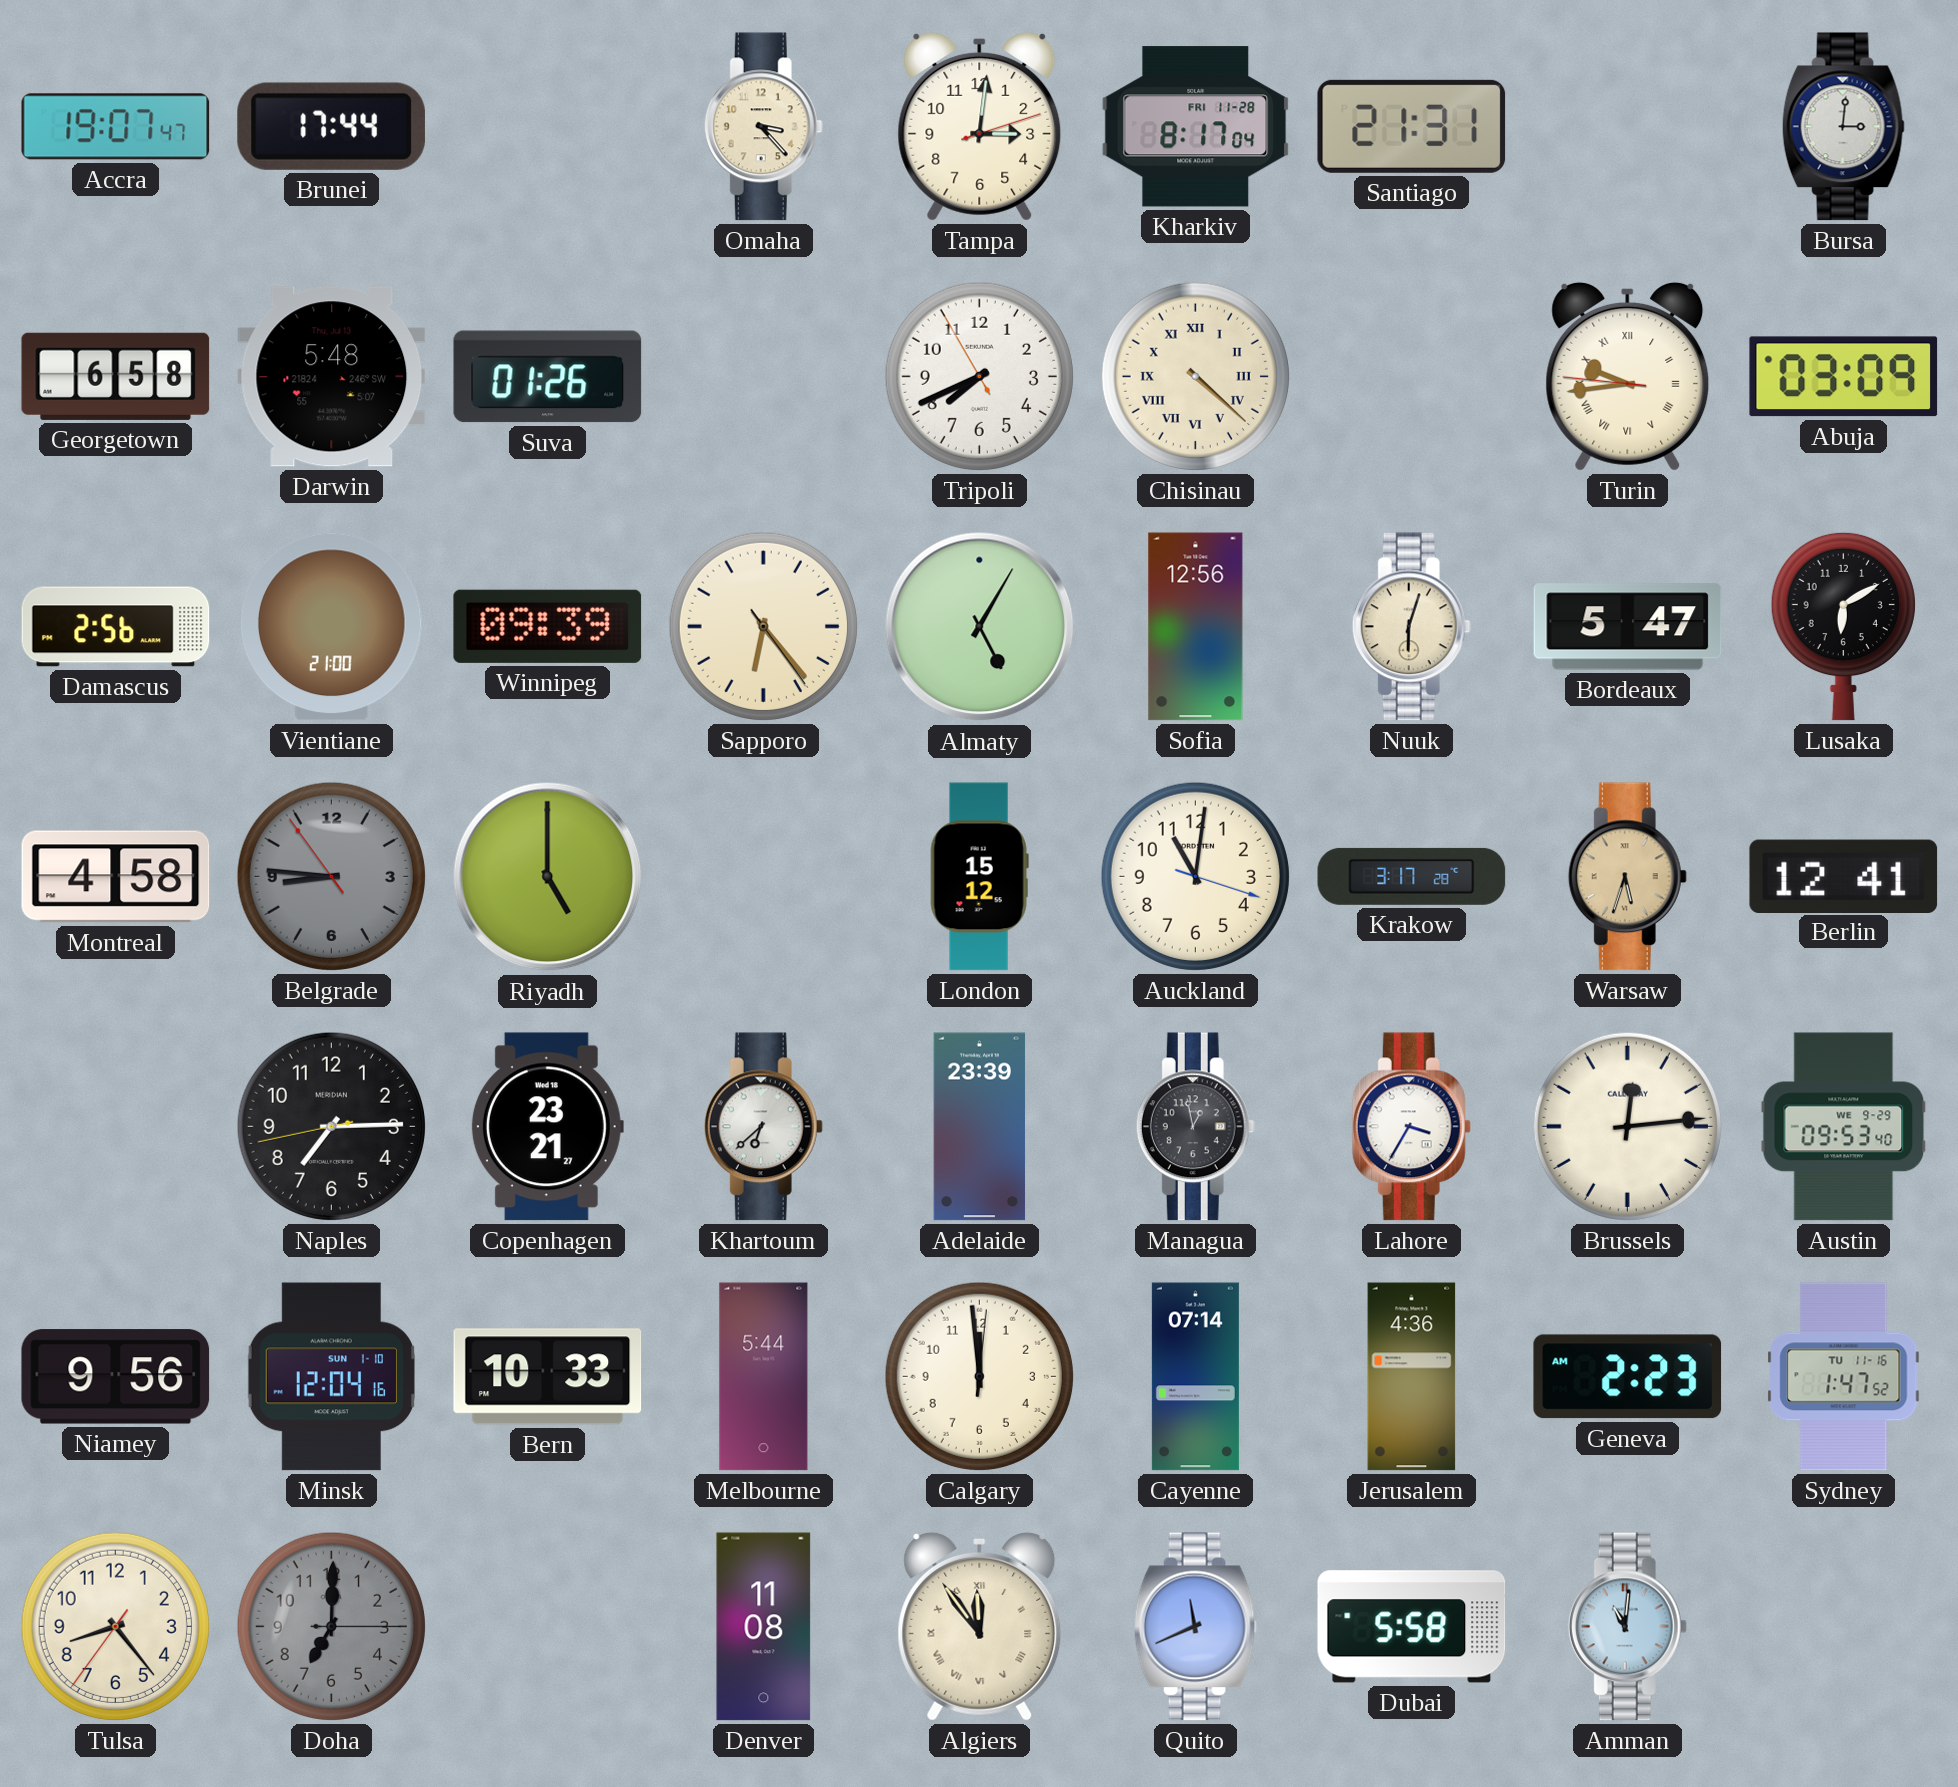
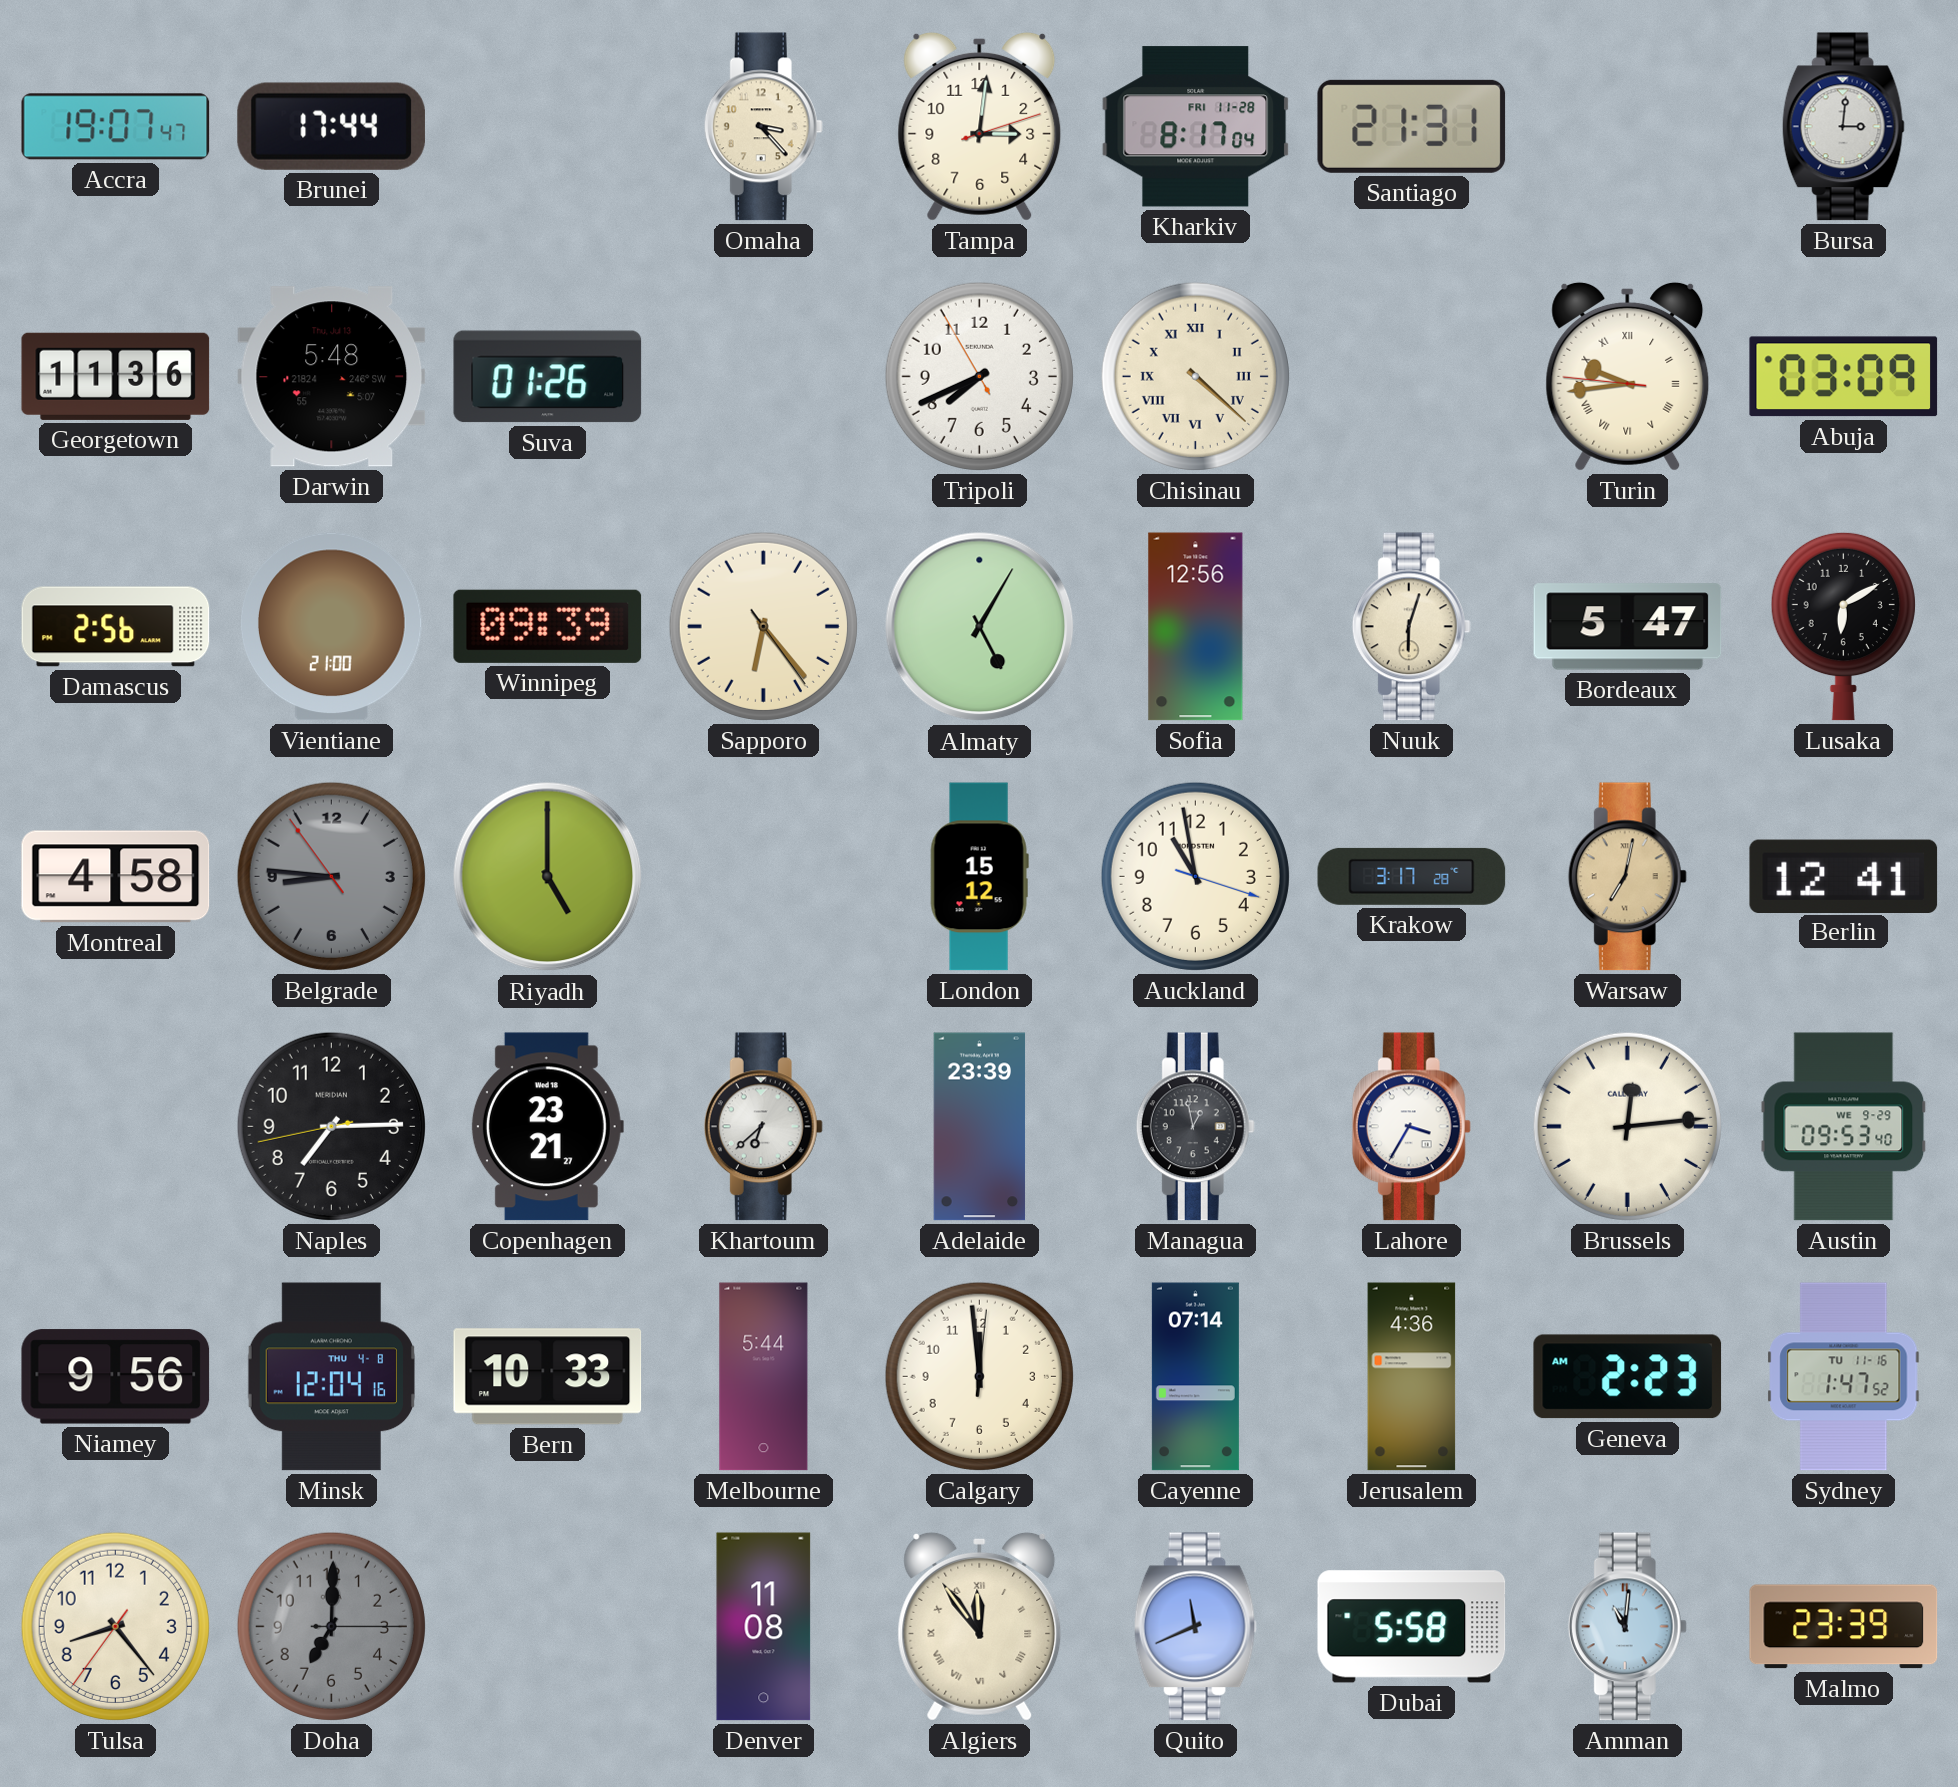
Georgetown: 6:58 -> 11:36
Auckland: 11:01 -> 10:58
Warsaw: 5:33 -> 7:02
Minsk date: SUN 1-10 -> THU 4-8
Malmo: none -> 23:39
